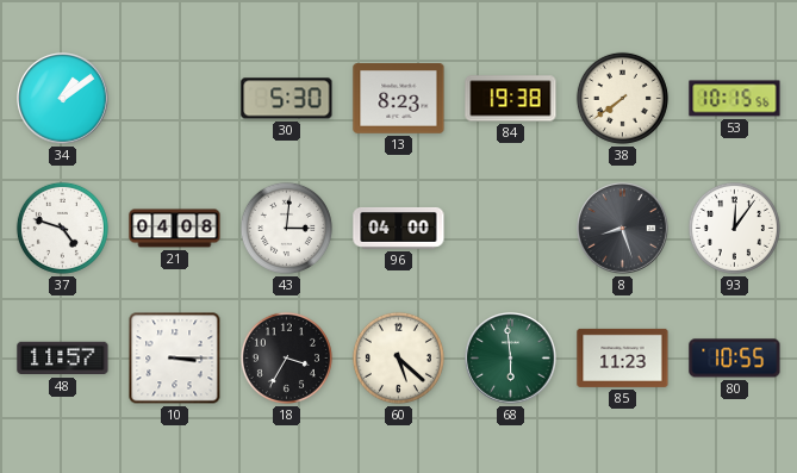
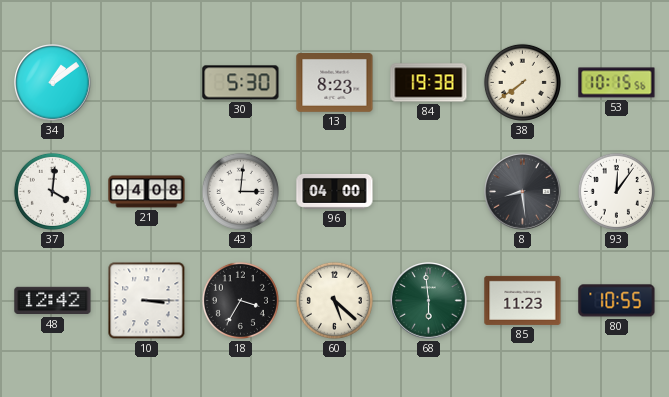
37: 4:48 -> 4:01
8: 8:27 -> 8:29
48: 11:57 -> 12:42
